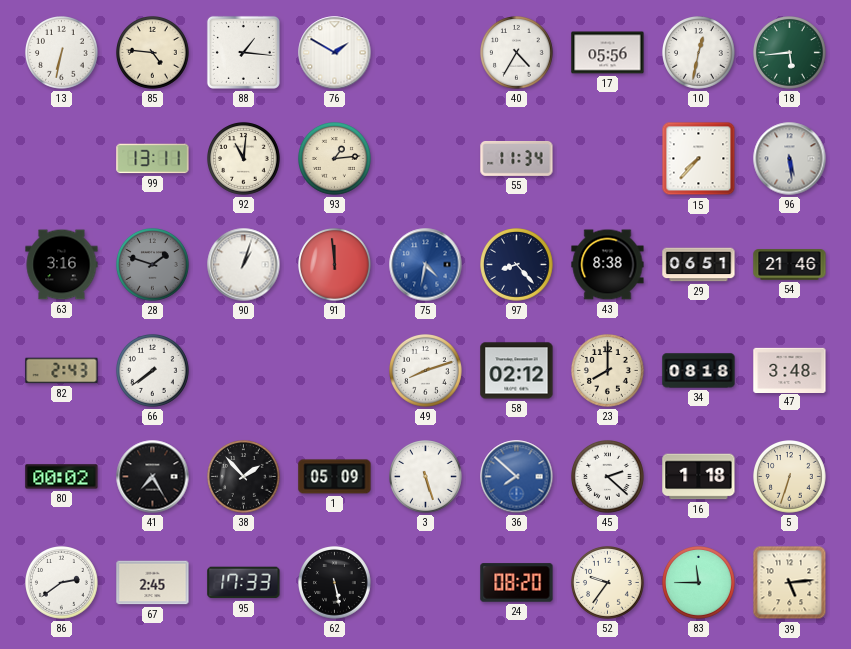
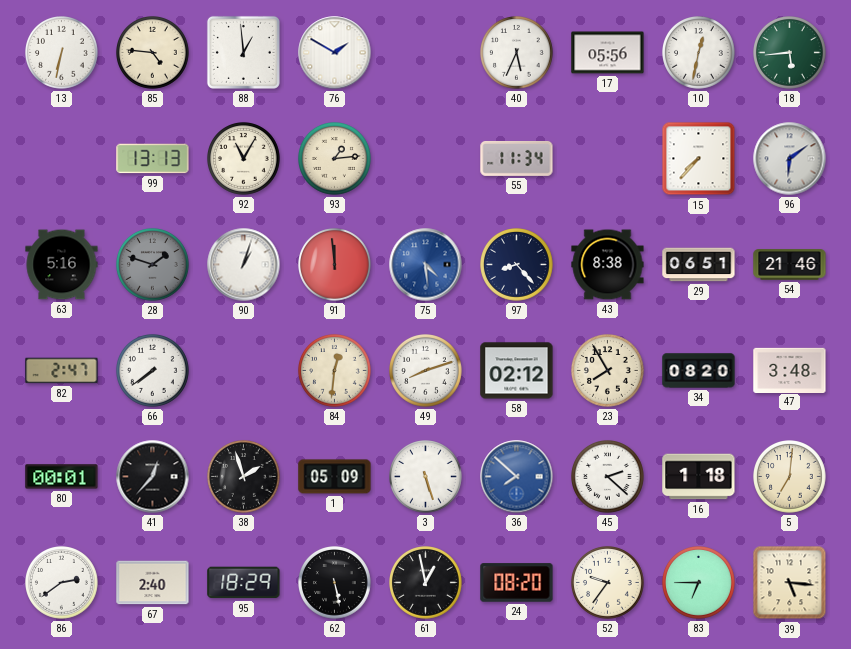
88: 1:16 -> 12:59
40: 4:35 -> 5:34
99: 13:11 -> 13:13
92: 11:01 -> 11:05
96: 5:29 -> 6:09
63: 3:16 -> 5:16
75: 4:32 -> 4:29
82: 2:43 -> 2:47
84: none -> 12:31
23: 8:00 -> 7:55
34: 08:18 -> 08:20
80: 00:02 -> 00:01
41: 7:25 -> 12:37
38: 1:53 -> 1:57
5: 6:33 -> 7:01
67: 2:45 -> 2:40
95: 17:33 -> 18:29
61: none -> 12:58
83: 11:45 -> 6:45
39: 5:14 -> 5:16
